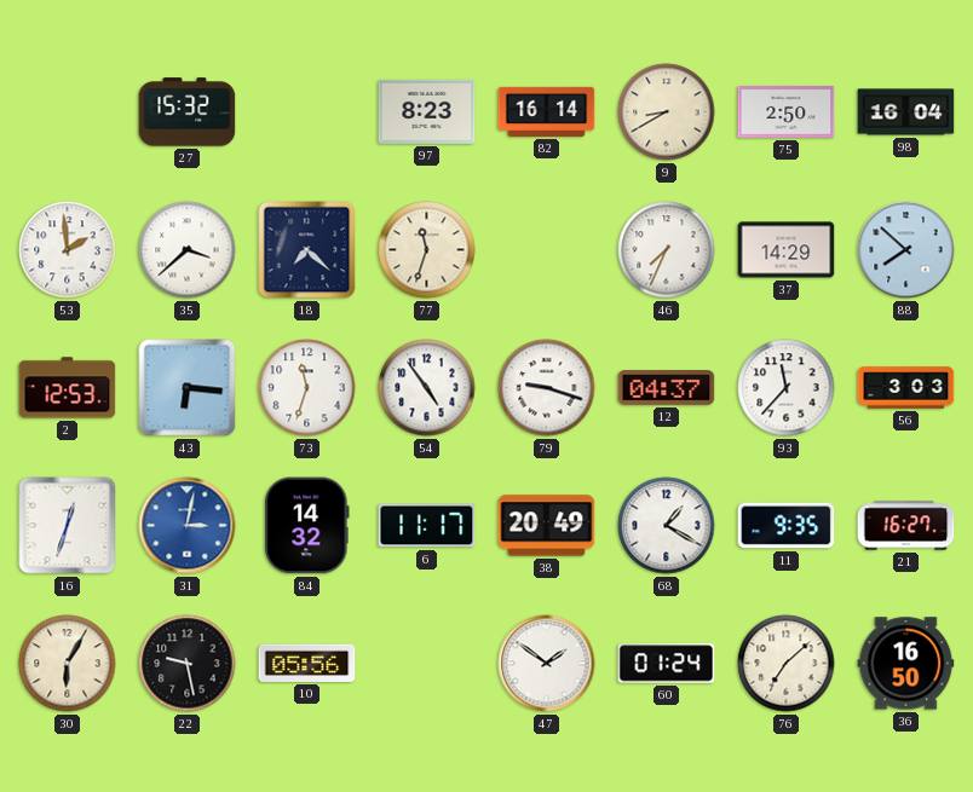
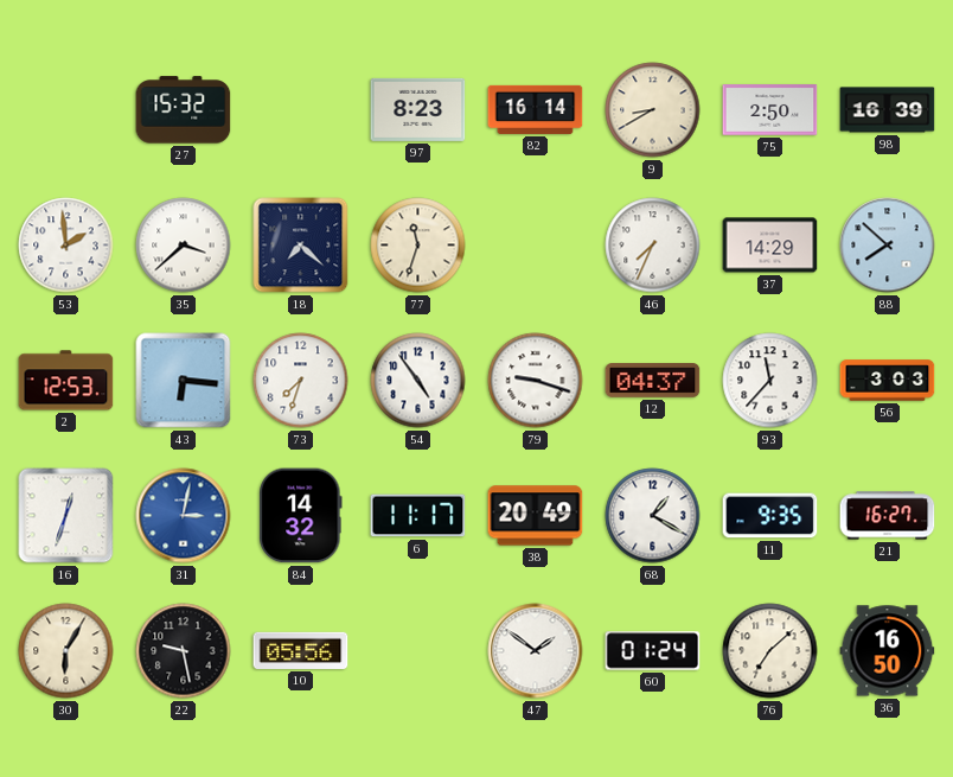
98: 16:04 -> 16:39
73: 11:33 -> 7:33
